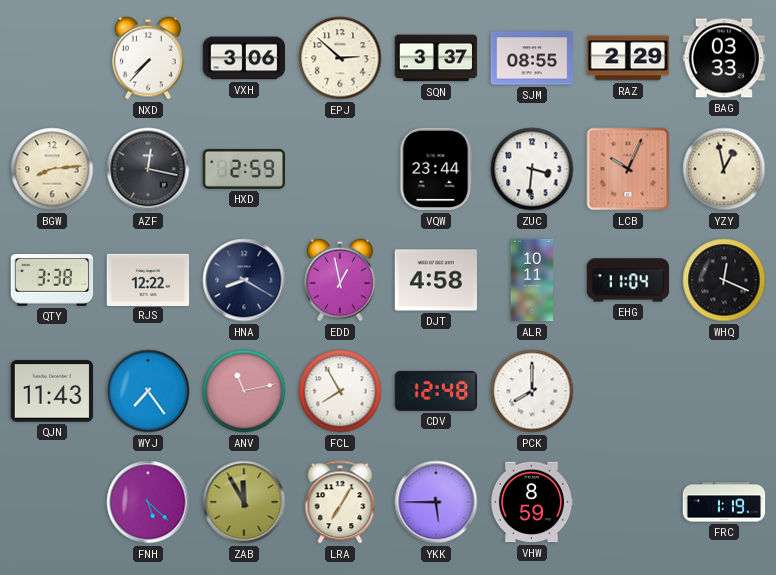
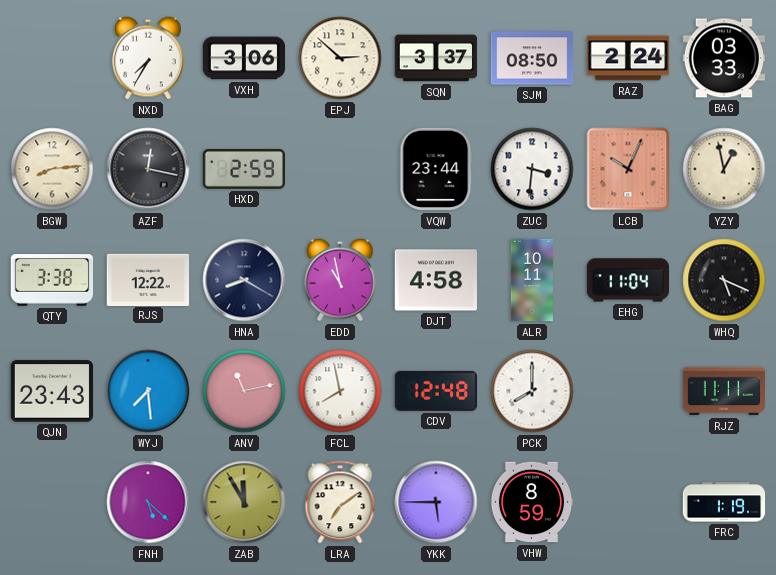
NXD: 7:37 -> 7:35
SJM: 08:55 -> 08:50
RAZ: 2:29 -> 2:24
EDD: 12:58 -> 10:58
WHQ: 12:19 -> 5:19
QJN: 11:43 -> 23:43
WYJ: 7:24 -> 7:29
FCL: 7:55 -> 7:58
RJZ: none -> 11:11
LRA: 7:05 -> 7:09
